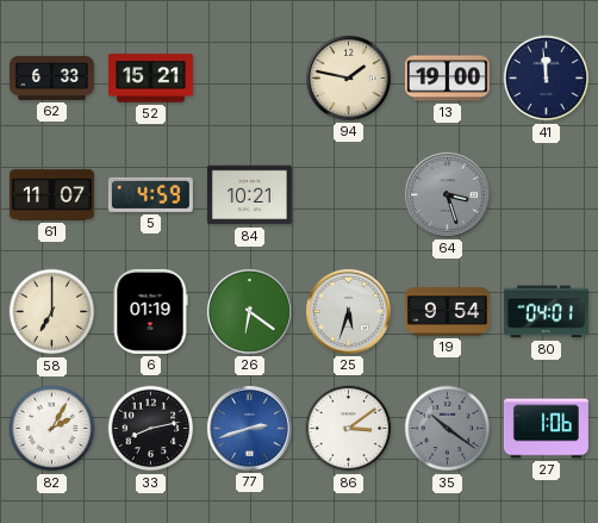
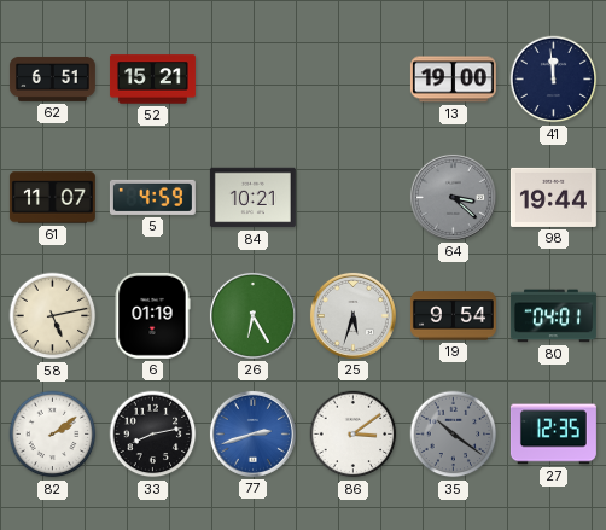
62: 6:33 -> 6:51
94: 1:47 -> none
64: 3:27 -> 3:22
98: none -> 19:44
58: 7:00 -> 5:13
26: 6:21 -> 6:25
82: 2:05 -> 2:09
27: 1:06 -> 12:35
